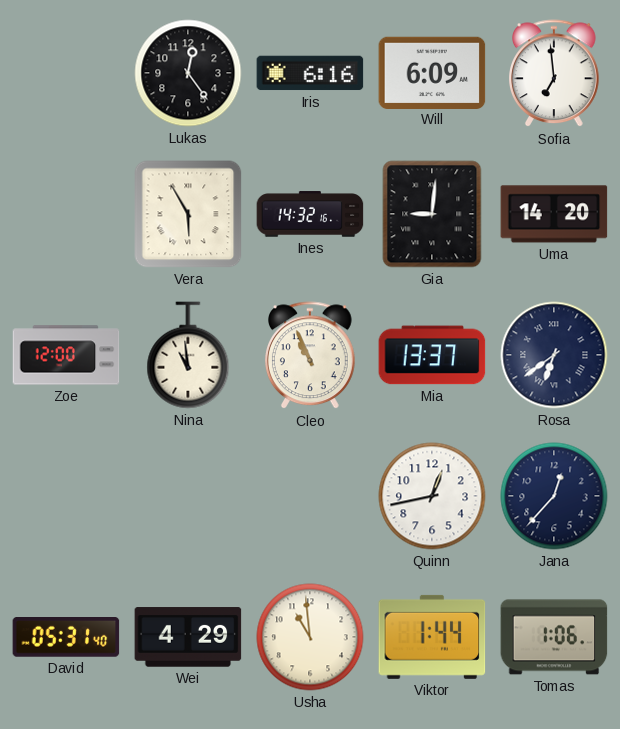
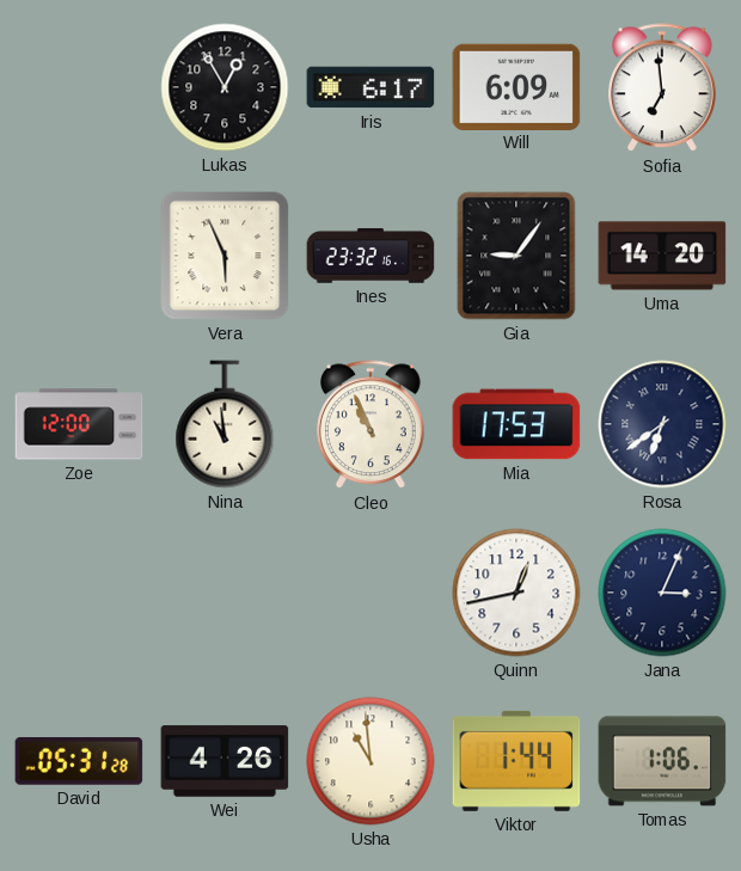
Lukas: 12:24 -> 12:55
Iris: 6:16 -> 6:17
Vera: 5:55 -> 5:56
Ines: 14:32 -> 23:32
Gia: 9:01 -> 9:06
Mia: 13:37 -> 17:53
Jana: 12:37 -> 3:04
David: 05:31:40 -> 05:31:28
Wei: 4:29 -> 4:26
